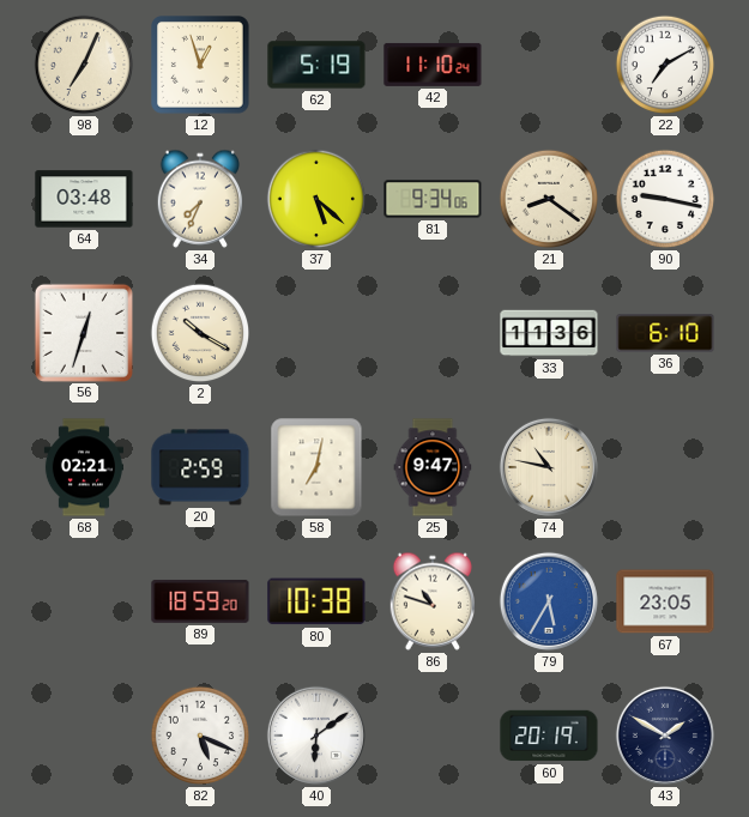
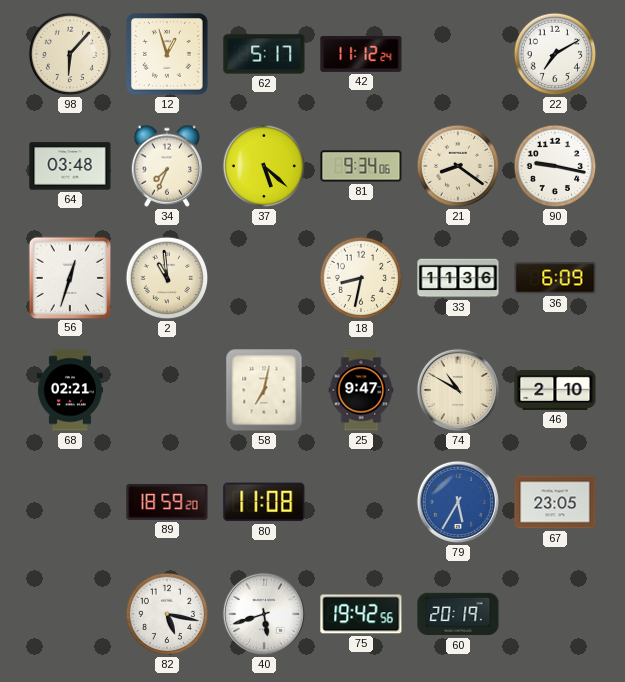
98: 7:04 -> 6:07
62: 5:19 -> 5:17
42: 11:10 -> 11:12
2: 10:20 -> 10:59
18: none -> 8:32
36: 6:10 -> 6:09
20: 2:59 -> none
74: 10:47 -> 10:50
46: none -> 2:10
80: 10:38 -> 11:08
86: 10:48 -> none
82: 5:19 -> 5:17
40: 6:09 -> 5:42
75: none -> 19:42
43: 1:50 -> none
